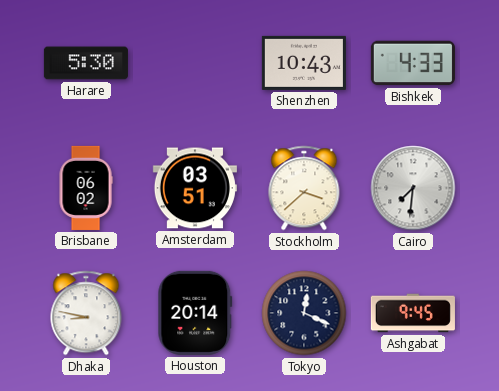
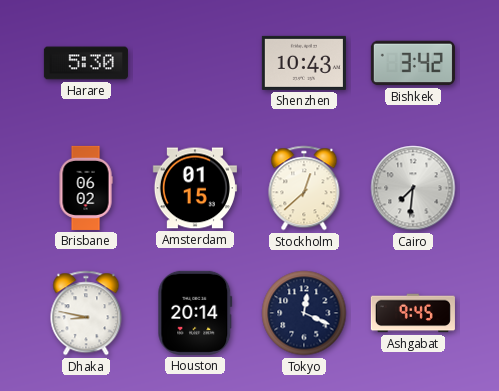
Bishkek: 4:33 -> 3:42
Amsterdam: 03:51 -> 01:15
Stockholm: 3:38 -> 12:38
